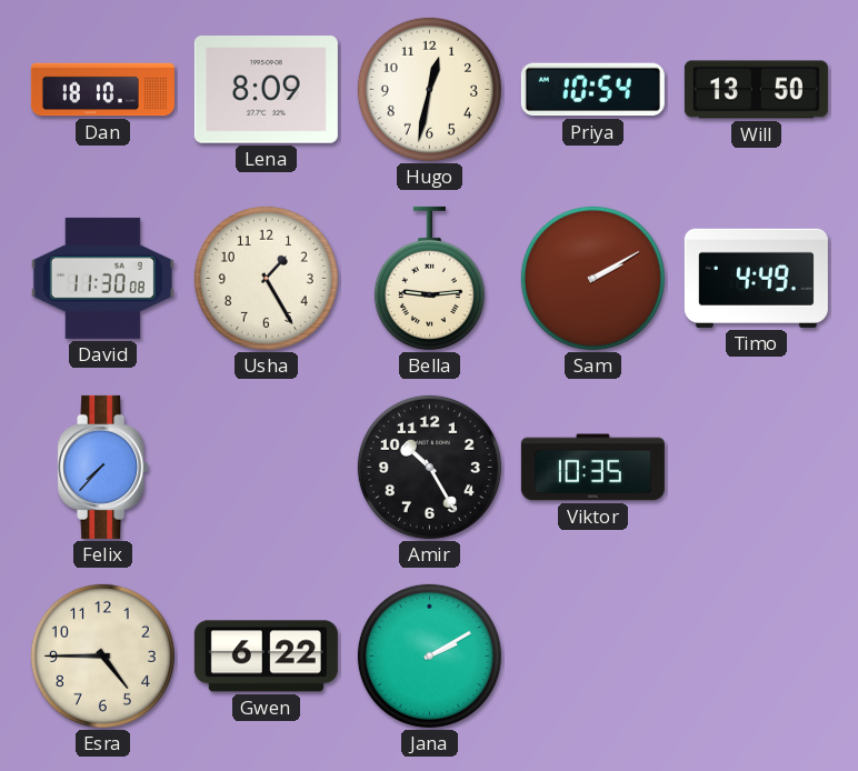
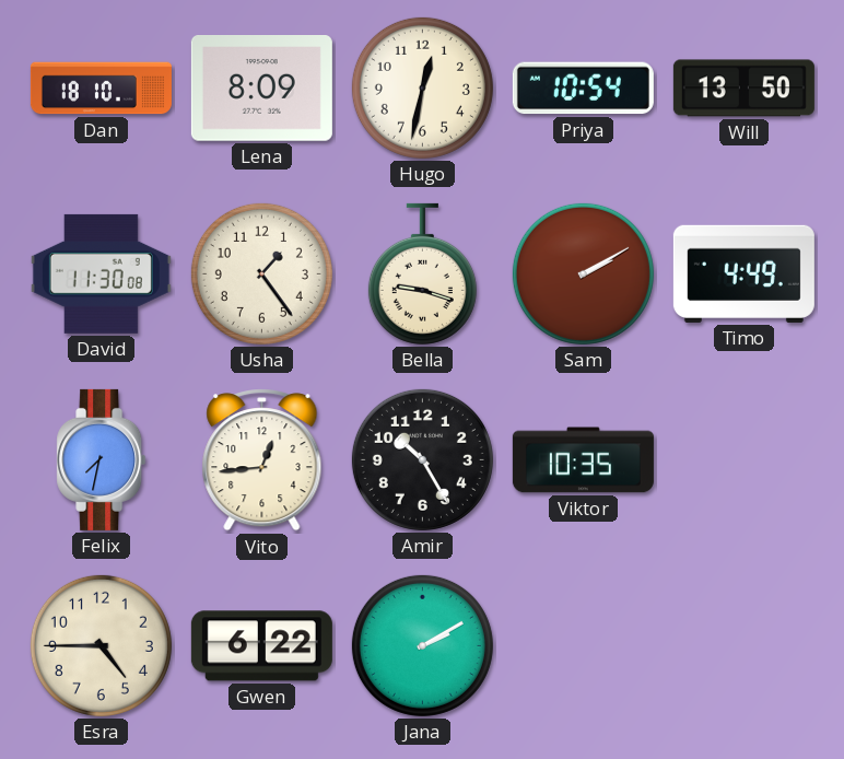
Usha: 1:25 -> 1:24
Bella: 9:14 -> 9:18
Felix: 7:37 -> 7:32
Vito: none -> 12:44
